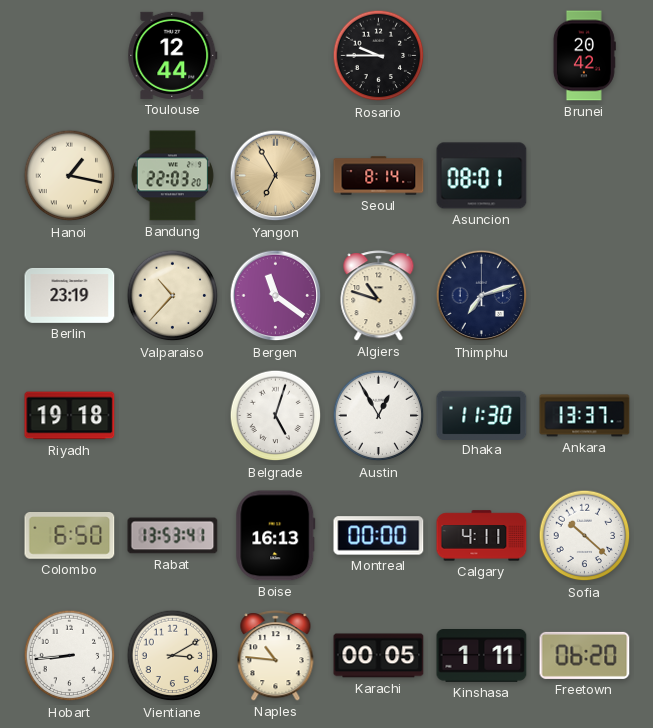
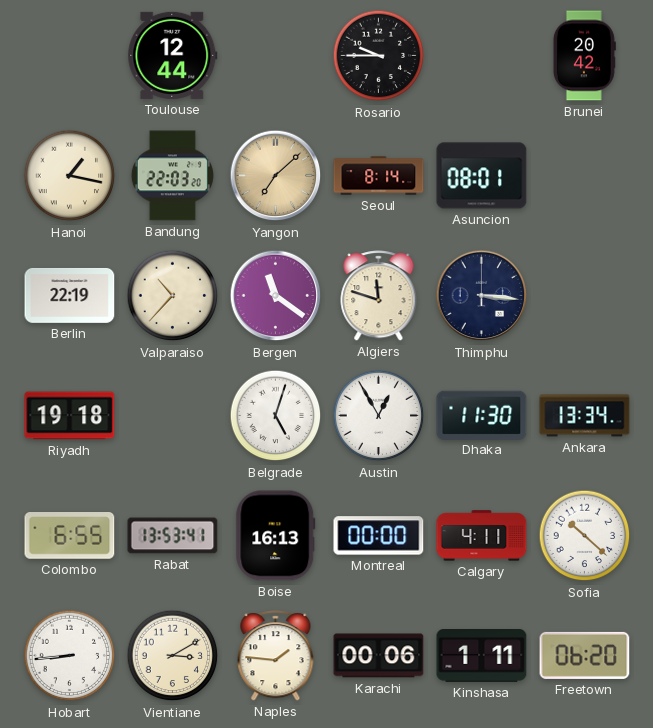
Yangon: 6:55 -> 7:08
Berlin: 23:19 -> 22:19
Algiers: 10:48 -> 11:48
Thimphu: 7:12 -> 3:16
Ankara: 13:37 -> 13:34
Colombo: 6:50 -> 6:55
Naples: 10:46 -> 1:46
Karachi: 00:05 -> 00:06
